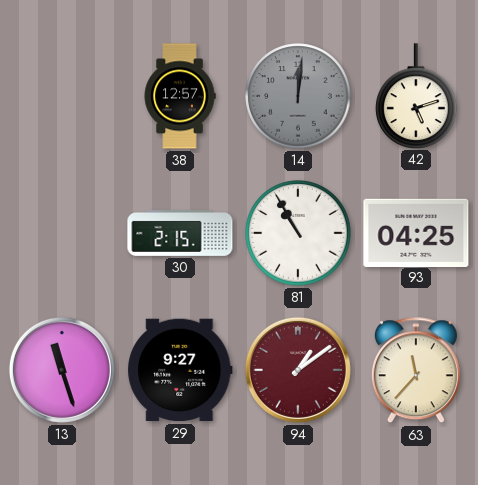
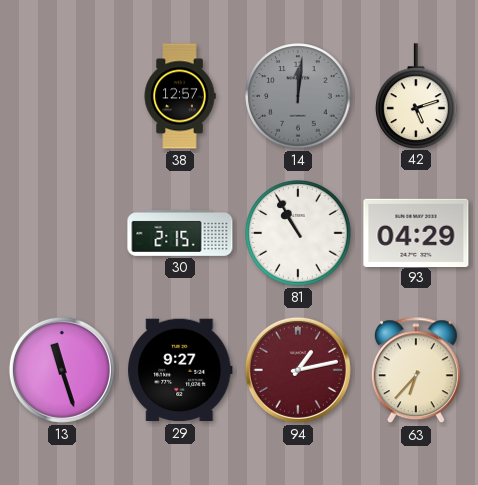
93: 04:25 -> 04:29
94: 1:09 -> 1:13
63: 11:37 -> 6:37
